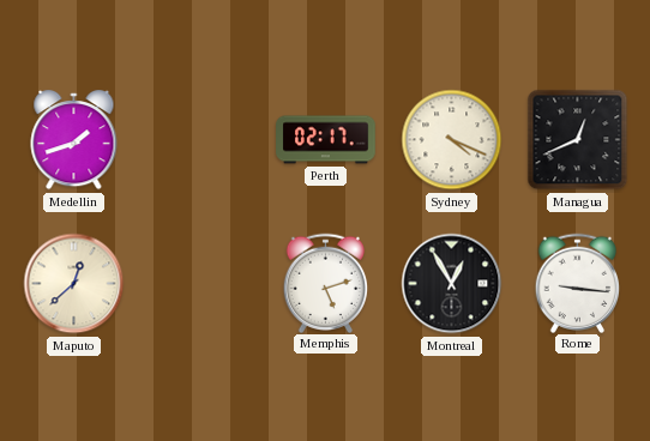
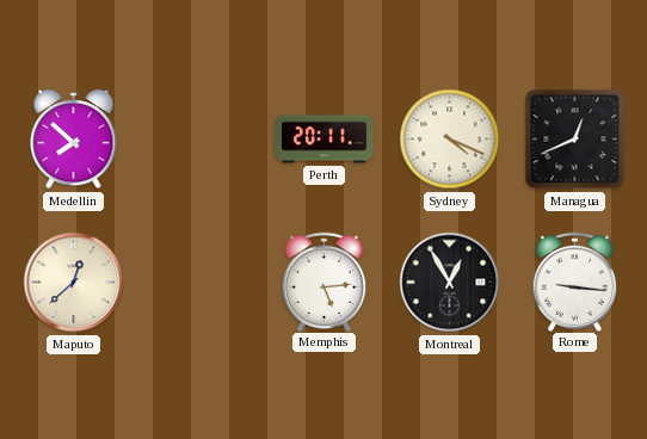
Medellin: 1:42 -> 7:52
Perth: 02:17 -> 20:11
Memphis: 5:12 -> 5:14
